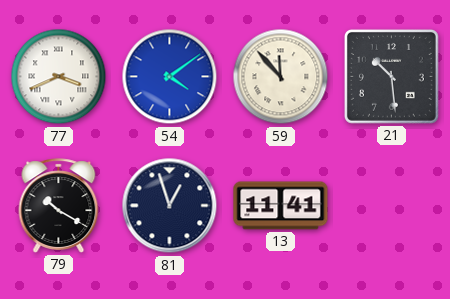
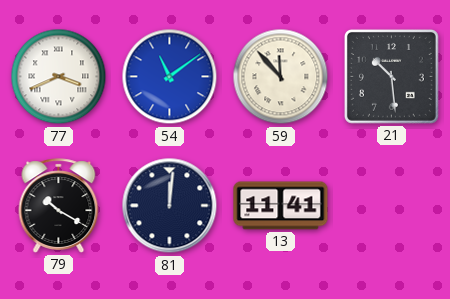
54: 4:09 -> 11:09
81: 12:57 -> 12:01
